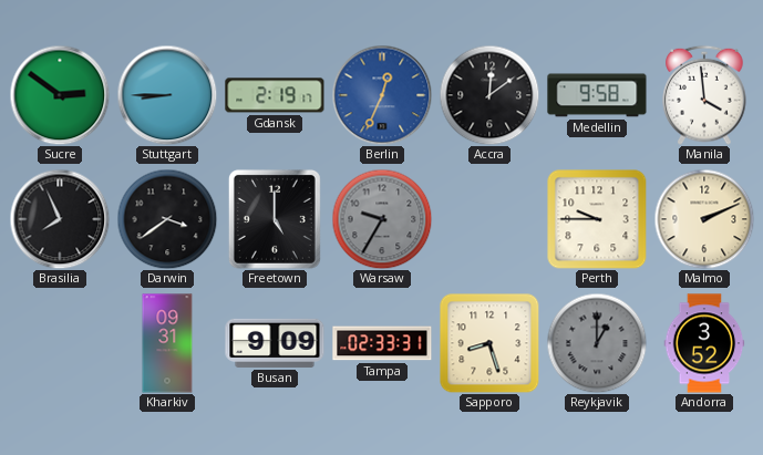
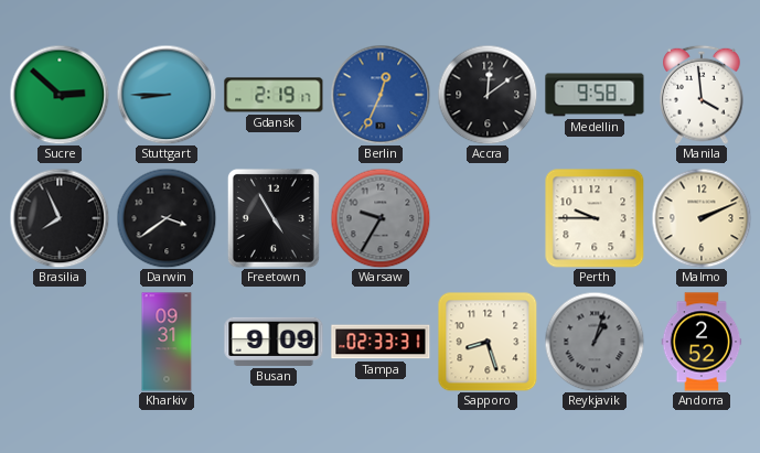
Sucre: 2:51 -> 2:52
Freetown: 5:00 -> 4:55
Reykjavik: 1:00 -> 1:03
Andorra: 3:52 -> 2:52
